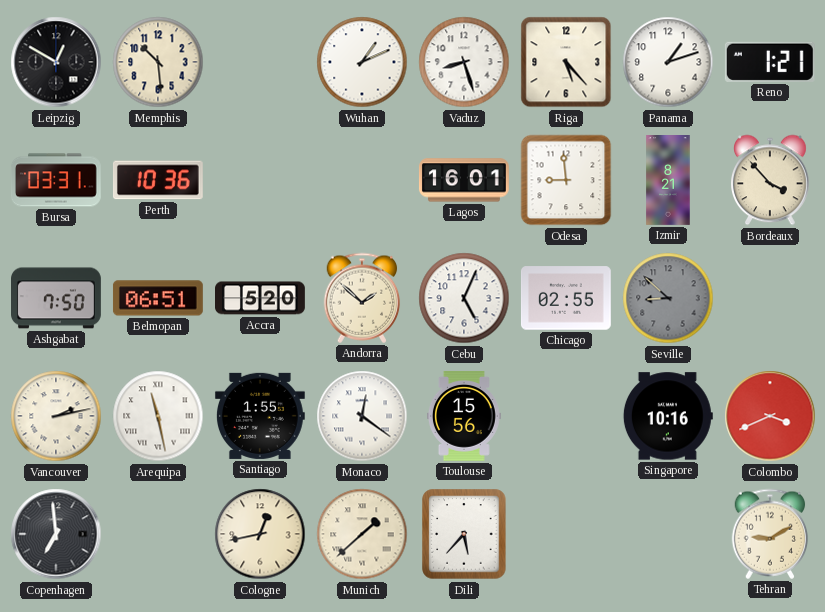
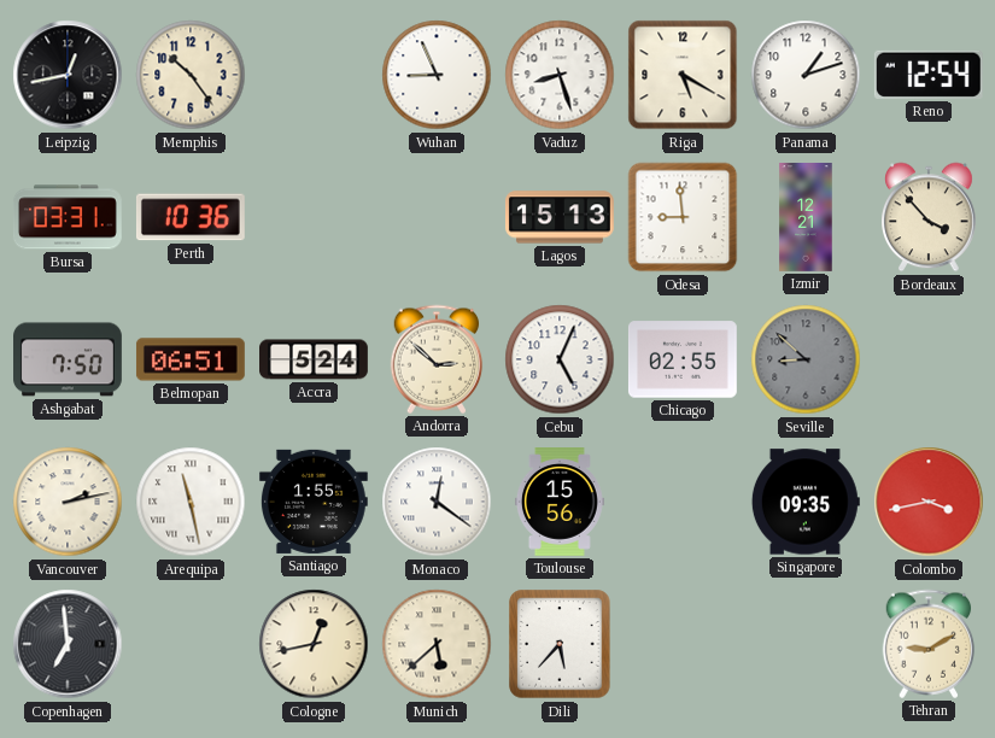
Leipzig: 12:50 -> 12:43
Memphis: 10:29 -> 10:24
Wuhan: 1:11 -> 8:56
Riga: 5:23 -> 5:20
Reno: 1:21 -> 12:54
Lagos: 16:01 -> 15:13
Izmir: 8:21 -> 12:21
Accra: 5:20 -> 5:24
Andorra: 1:52 -> 2:52
Singapore: 10:16 -> 09:35
Colombo: 3:41 -> 3:43
Munich: 1:38 -> 5:38
